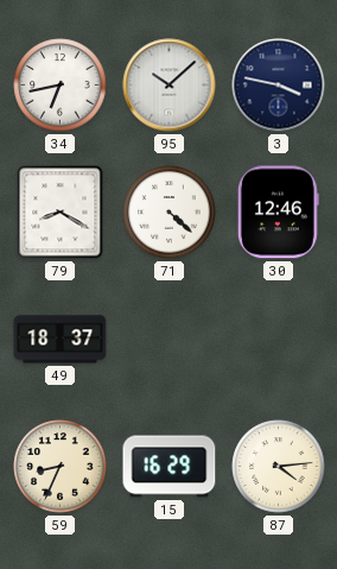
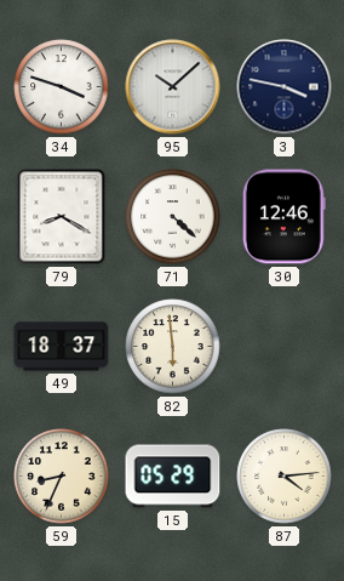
34: 6:43 -> 3:48
82: none -> 5:59
15: 16:29 -> 05:29
